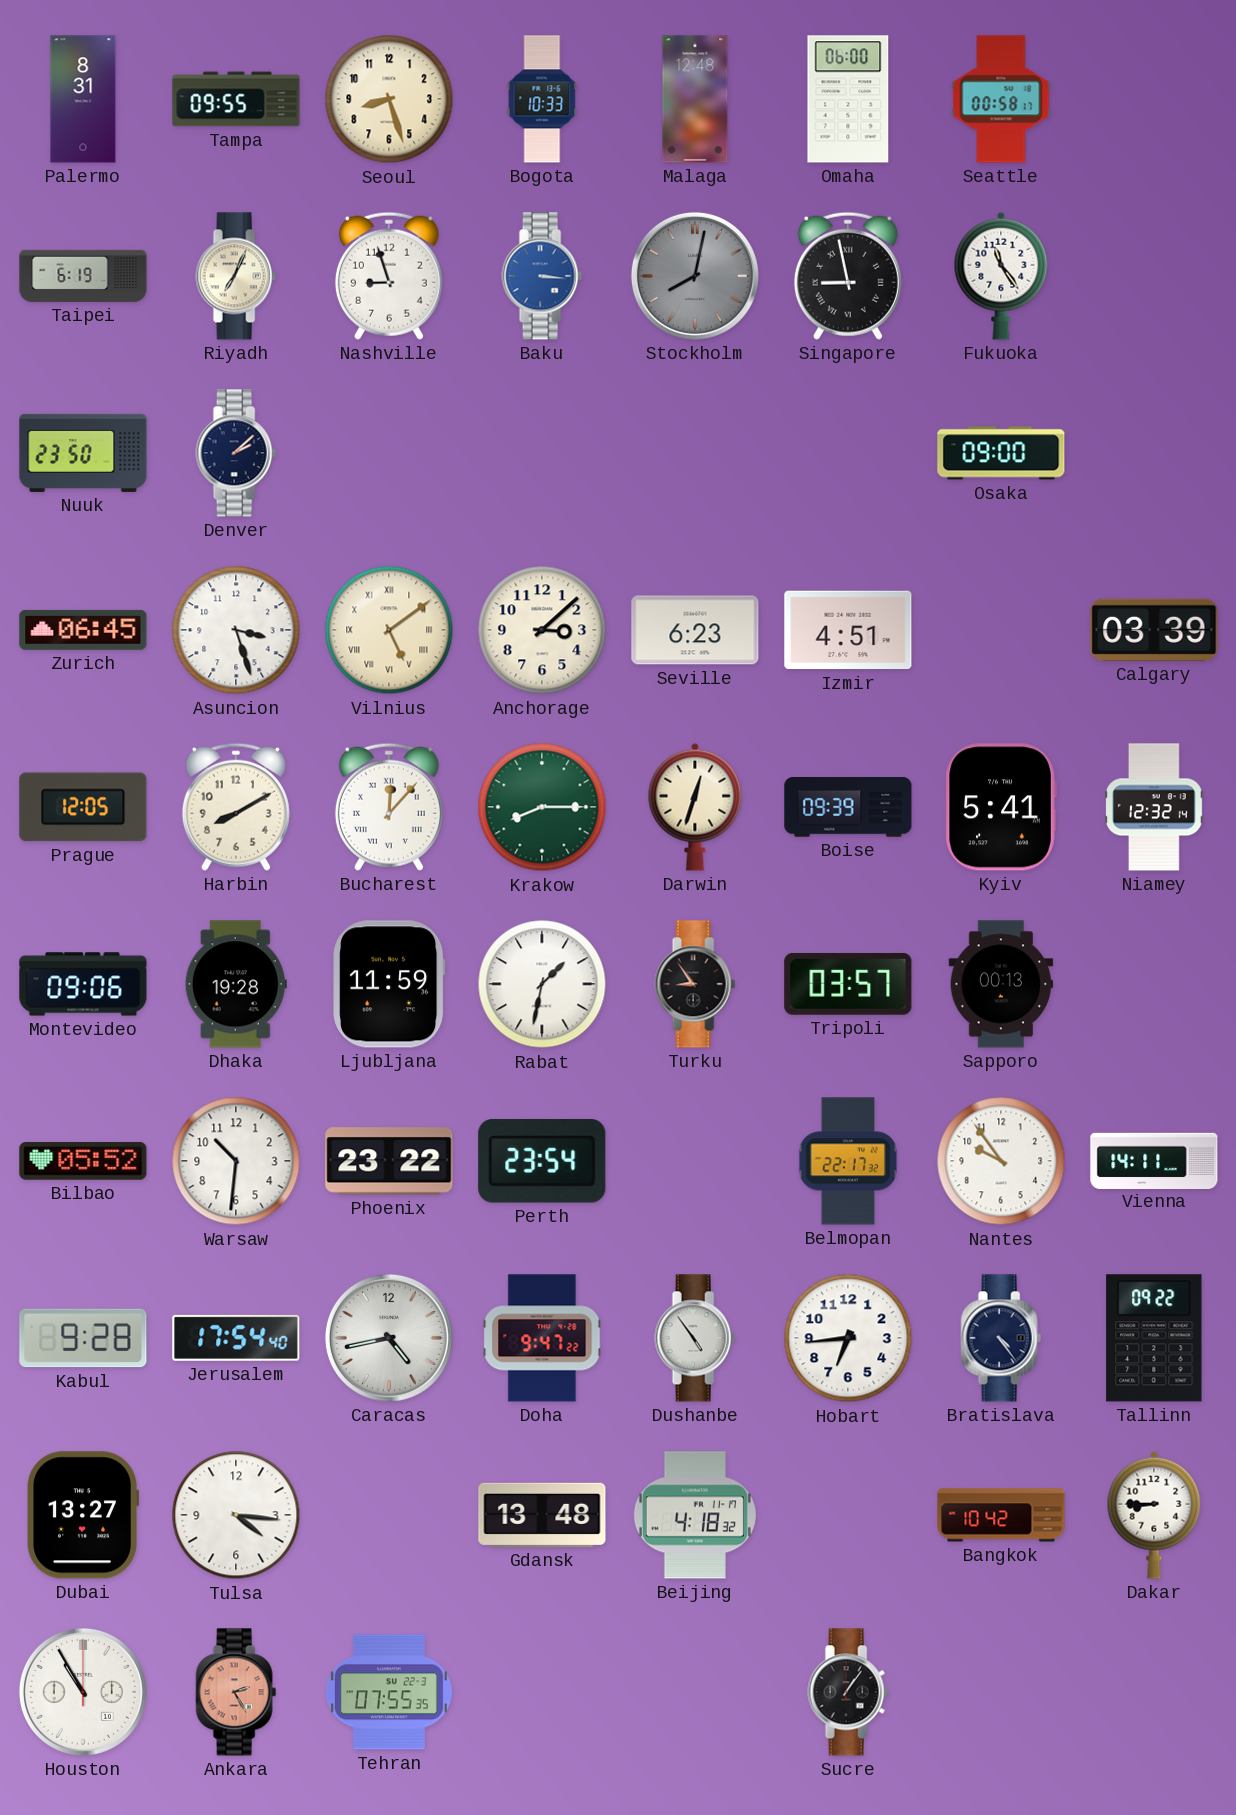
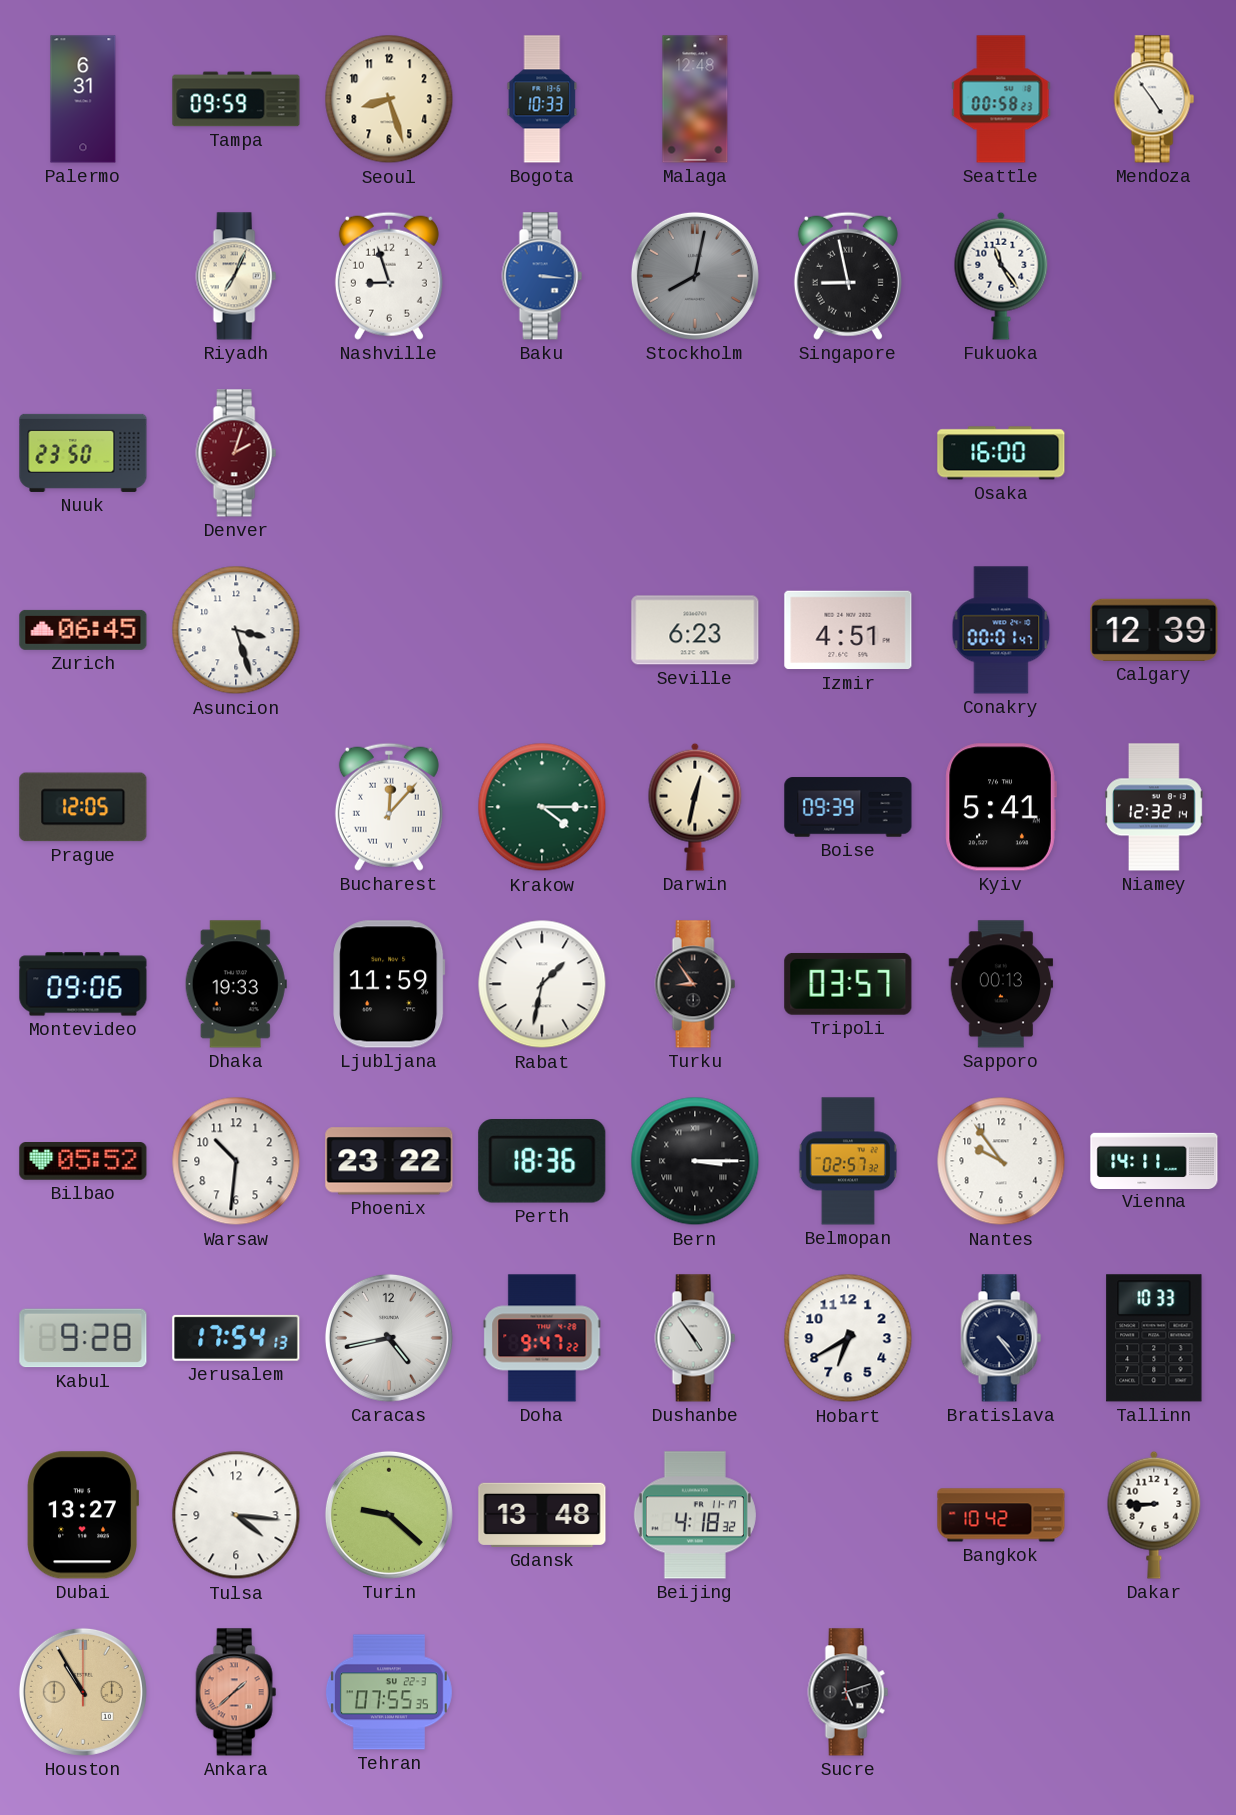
Palermo: 8:31 -> 6:31
Tampa: 09:55 -> 09:59
Omaha: 06:00 -> none
Seattle: 00:58:17 -> 00:58:23
Mendoza: none -> 4:54
Taipei: 6:19 -> none
Denver: 2:08 -> 2:03
Denver dial: navy -> burgundy
Osaka: 09:00 -> 16:00
Vilnius: 5:09 -> none
Anchorage: 3:08 -> none
Conakry: none -> 00:01
Calgary: 03:39 -> 12:39
Harbin: 8:10 -> none
Krakow: 8:15 -> 4:15
Darwin: 12:33 -> 12:32
Dhaka: 19:28 -> 19:33
Perth: 23:54 -> 18:36
Bern: none -> 3:15
Belmopan: 22:17 -> 02:57
Jerusalem: 17:54:40 -> 17:54:13
Hobart: 6:44 -> 6:40
Tallinn: 09:22 -> 10:33
Turin: none -> 9:22
Houston dial: white -> champagne
Ankara: 2:25 -> 1:38
Sucre: 1:06 -> 5:12
